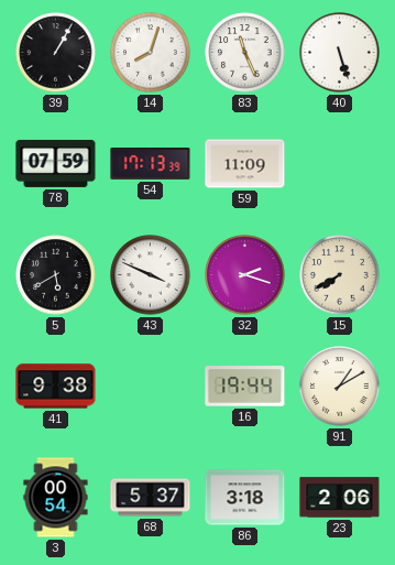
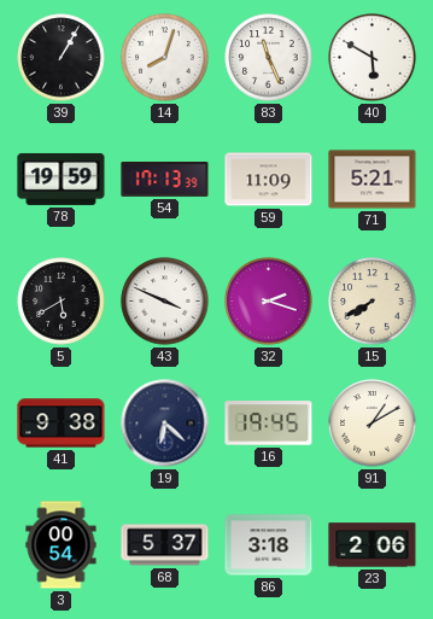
40: 5:27 -> 5:50
78: 07:59 -> 19:59
71: none -> 5:21
19: none -> 6:22
16: 19:44 -> 19:45
